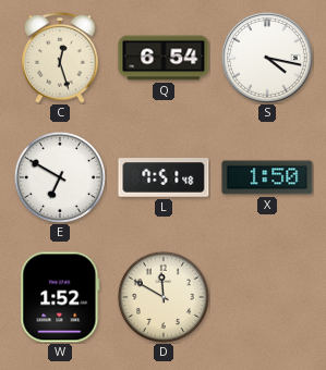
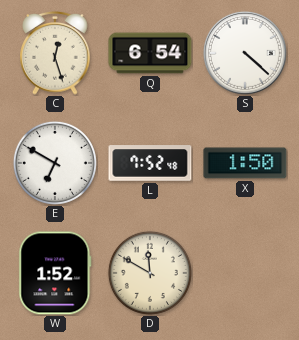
S: 4:17 -> 4:22
L: 7:51 -> 7:52
